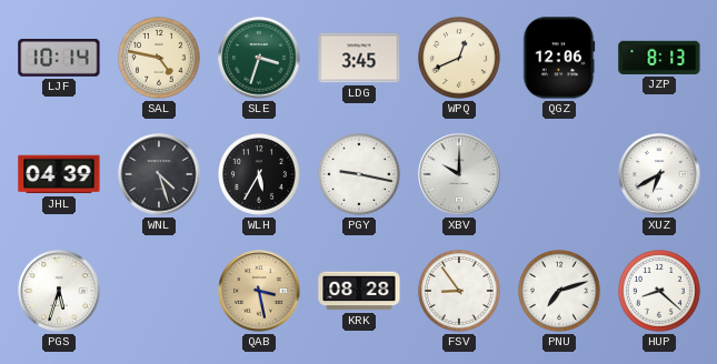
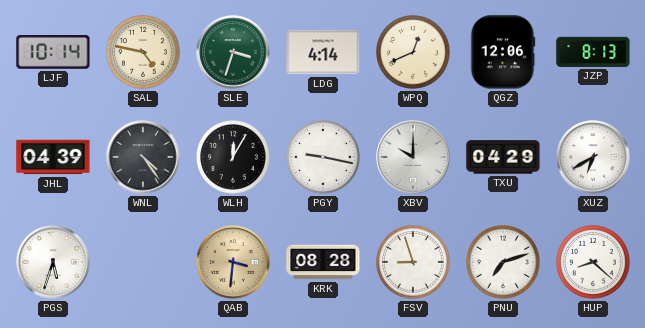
LDG: 3:45 -> 4:14
WNL: 4:27 -> 4:24
WLH: 5:35 -> 12:05
TXU: none -> 04:29
QAB: 3:28 -> 3:31
FSV: 8:54 -> 8:57
